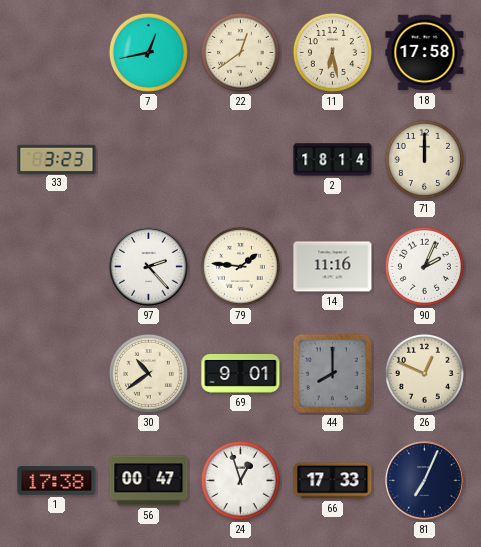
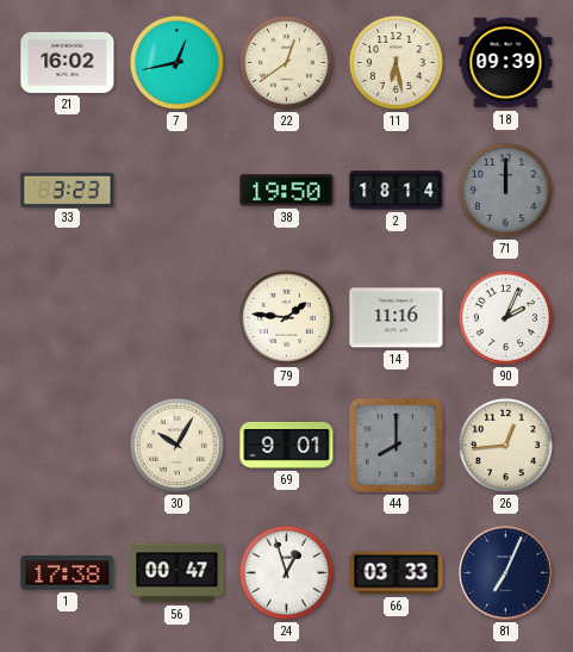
21: none -> 16:02
18: 17:58 -> 09:39
38: none -> 19:50
71 dial: cream -> grey
97: 2:23 -> none
30: 10:39 -> 10:05
26: 12:49 -> 12:44
66: 17:33 -> 03:33
